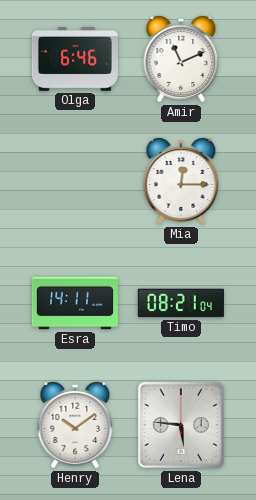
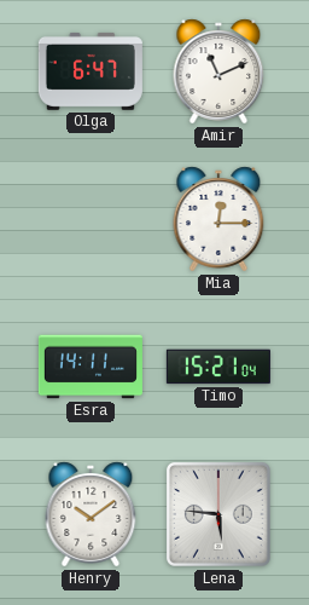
Olga: 6:46 -> 6:47
Timo: 08:21 -> 15:21
